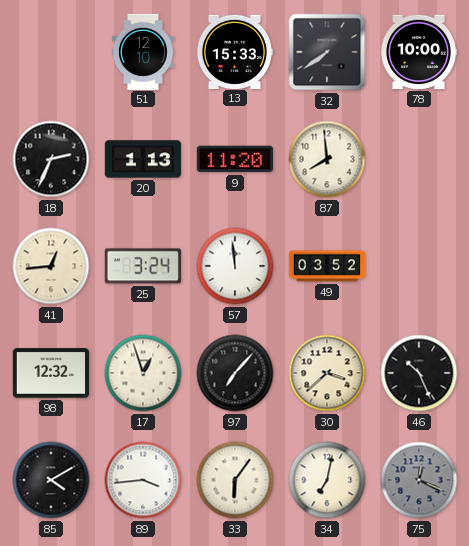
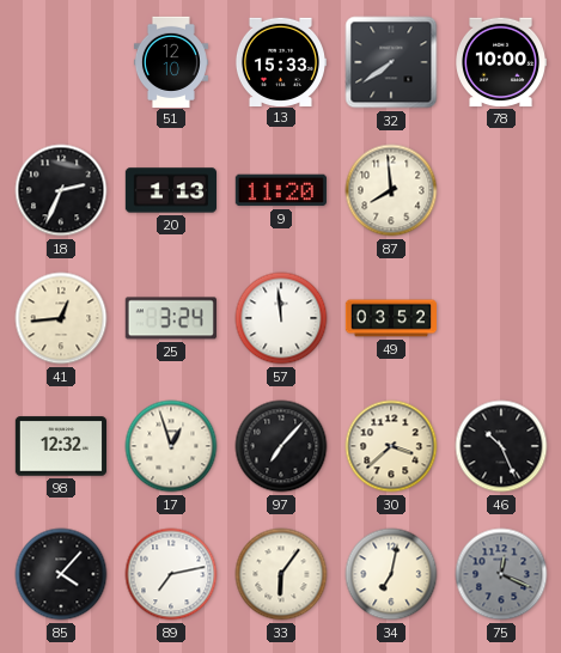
85: 4:10 -> 4:07
89: 3:44 -> 7:13
